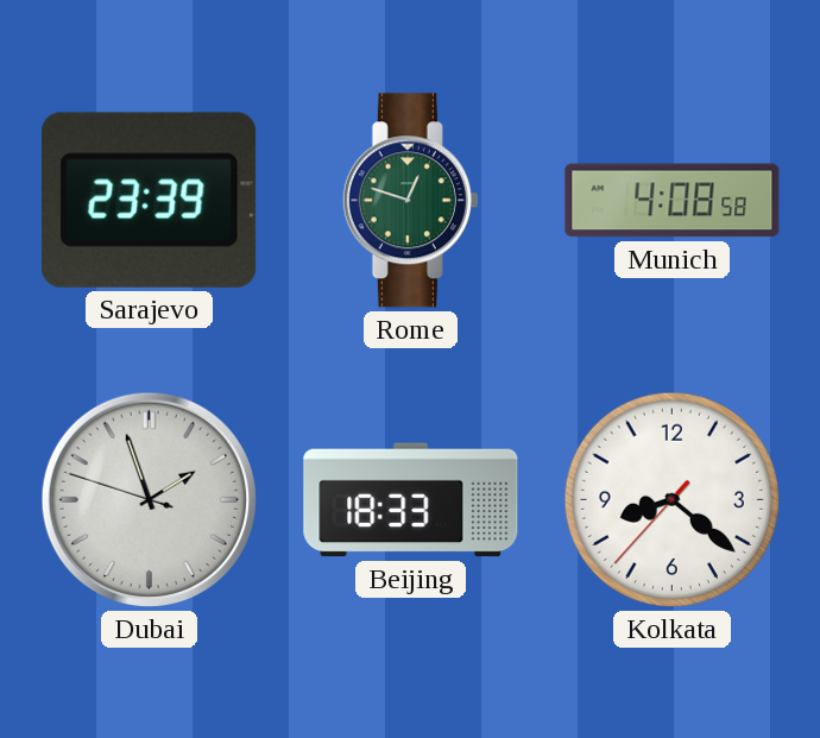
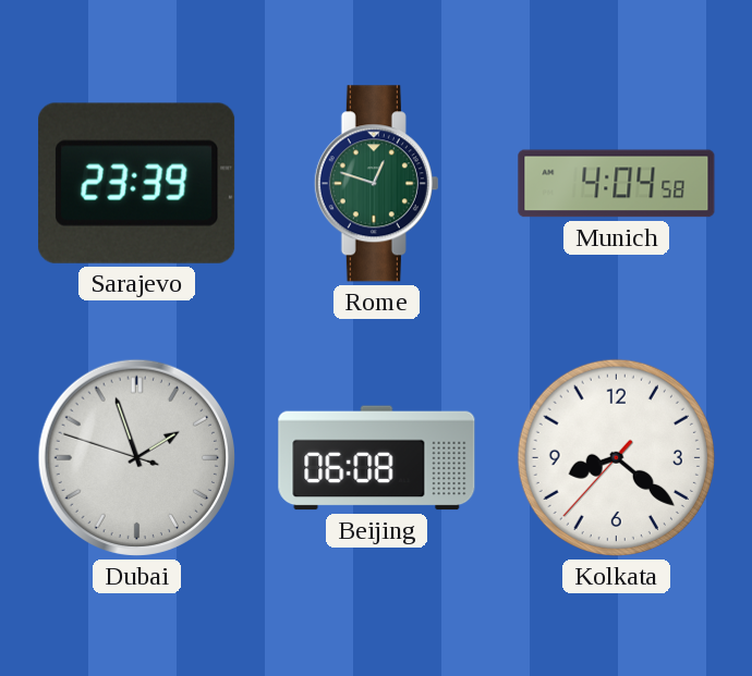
Munich: 4:08 -> 4:04
Beijing: 18:33 -> 06:08
